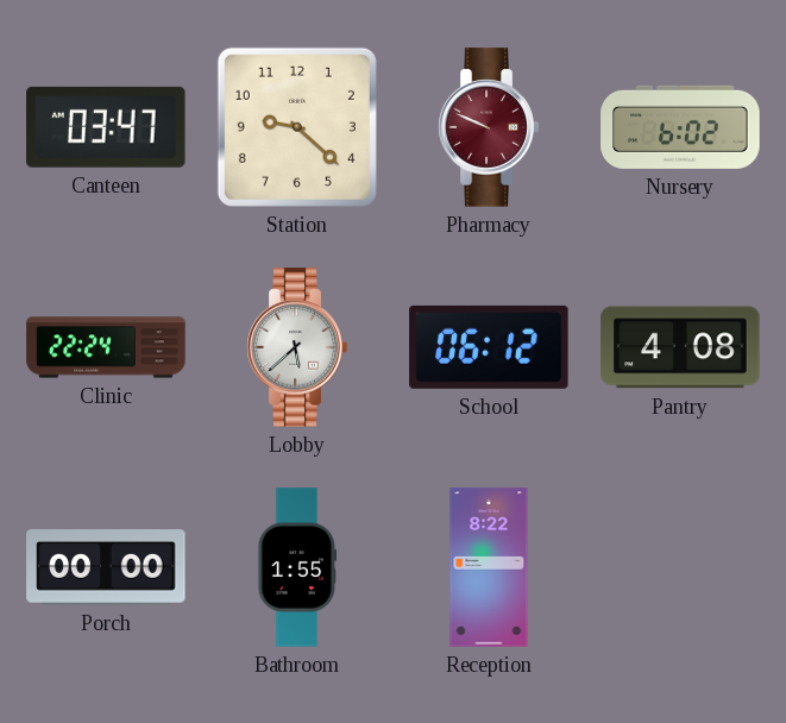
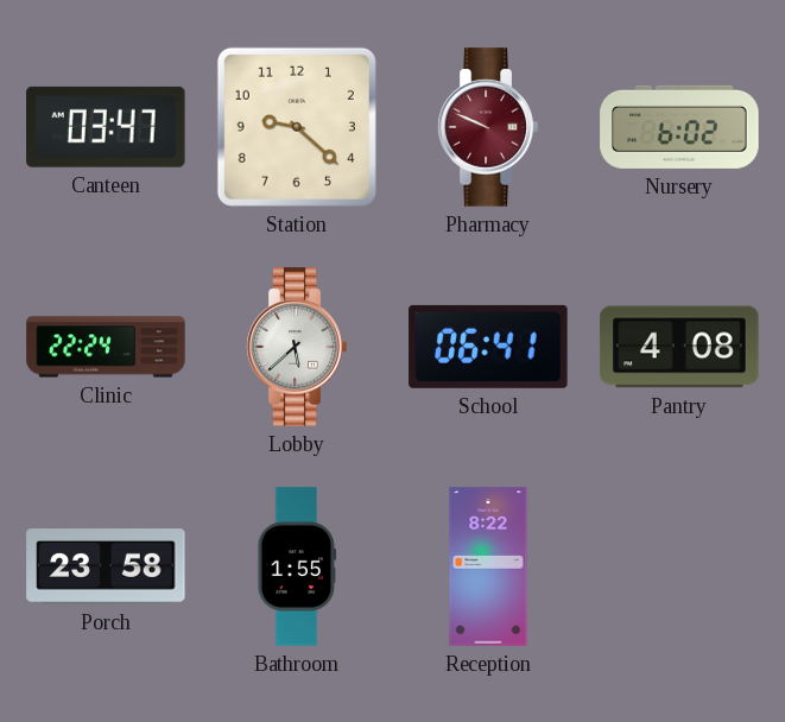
School: 06:12 -> 06:41
Porch: 00:00 -> 23:58
